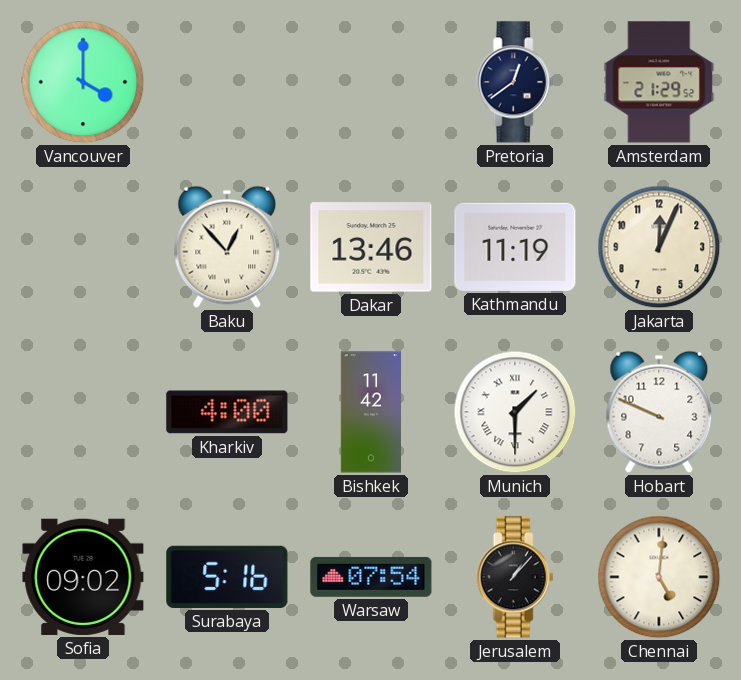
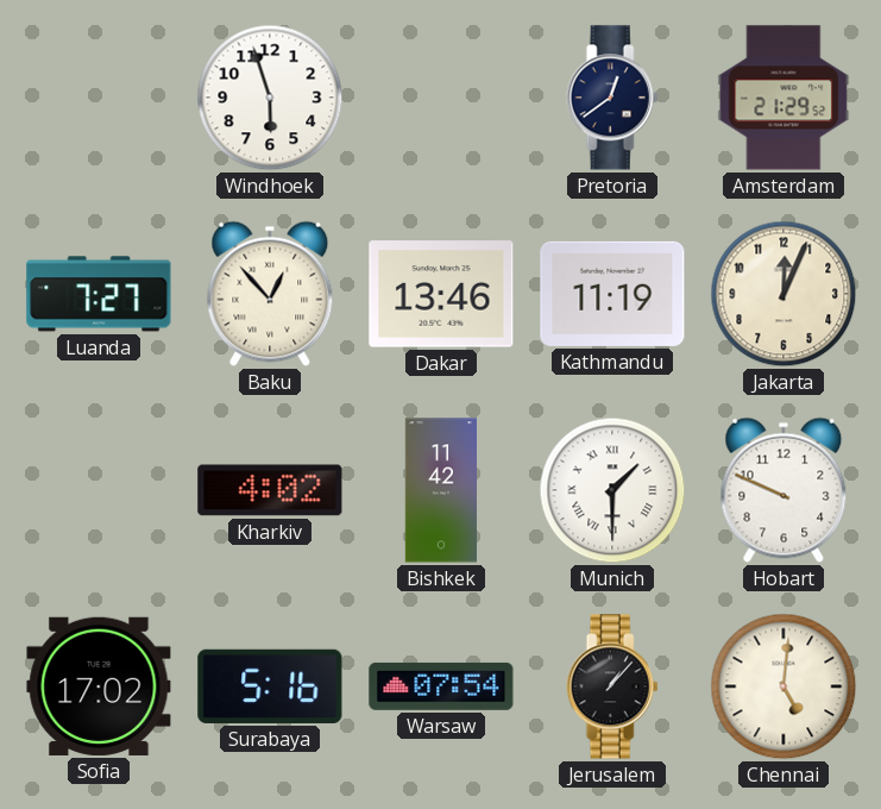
Vancouver: 4:00 -> none
Windhoek: none -> 5:57
Luanda: none -> 7:27
Kharkiv: 4:00 -> 4:02
Sofia: 09:02 -> 17:02
